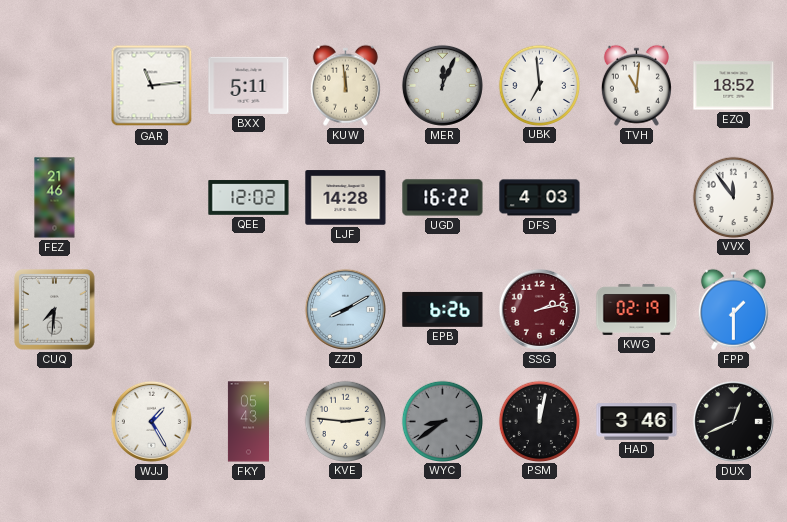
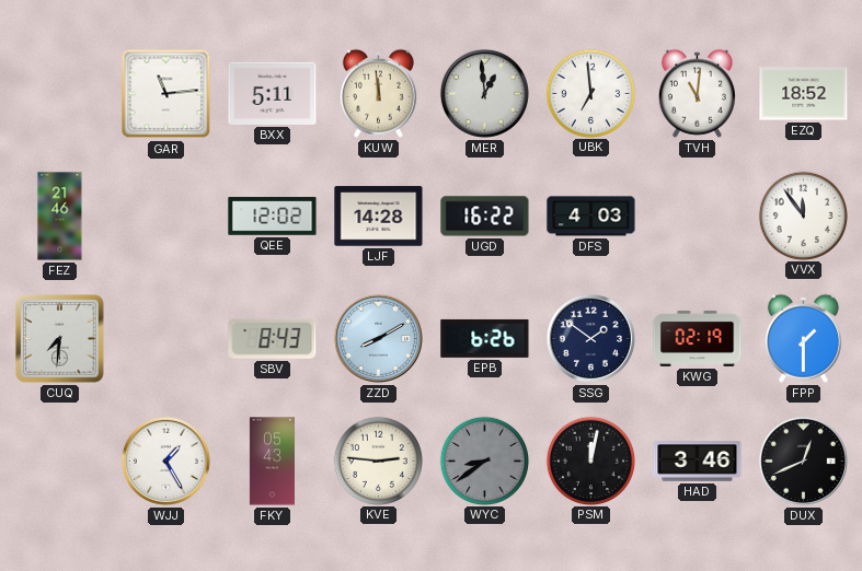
MER: 12:04 -> 12:59
SBV: none -> 8:43
SSG: 2:13 -> 1:51
SSG dial: burgundy -> navy
